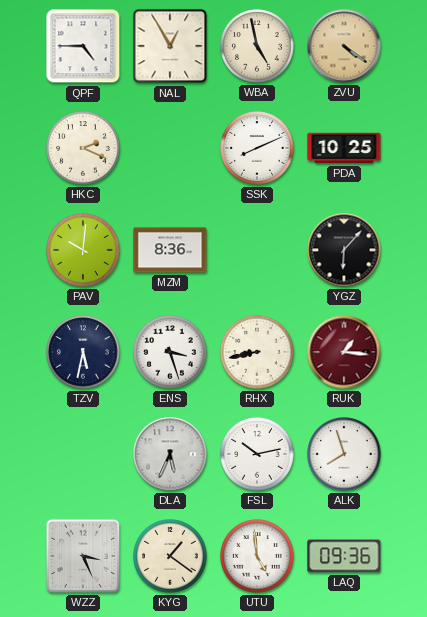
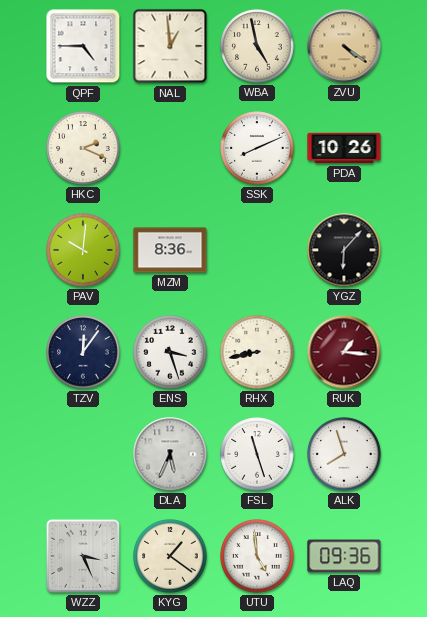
NAL: 12:55 -> 12:59
PDA: 10:25 -> 10:26
TZV: 5:32 -> 12:06
FSL: 10:13 -> 11:27
